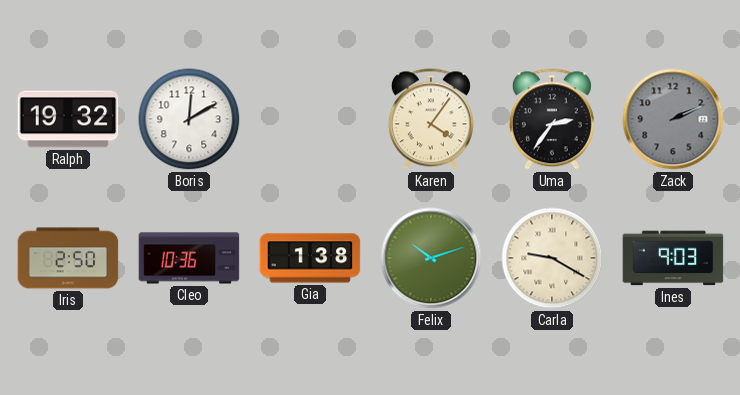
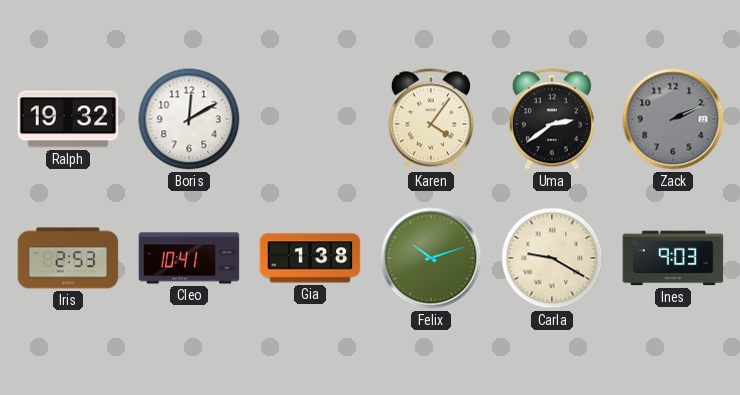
Uma: 2:36 -> 2:39
Iris: 2:50 -> 2:53
Cleo: 10:36 -> 10:41
